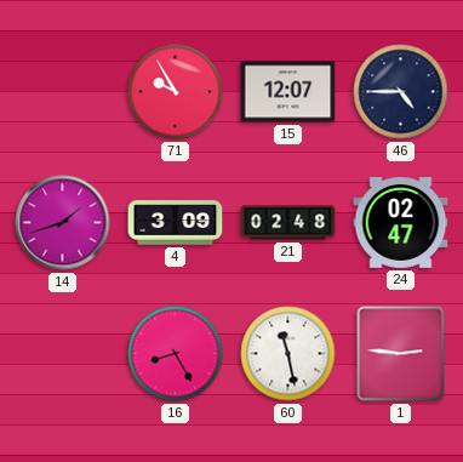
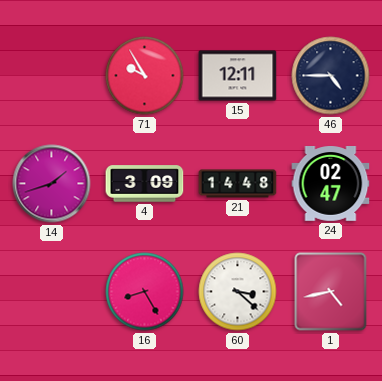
15: 12:07 -> 12:11
21: 02:48 -> 14:48
60: 11:28 -> 3:22
1: 2:46 -> 4:43
